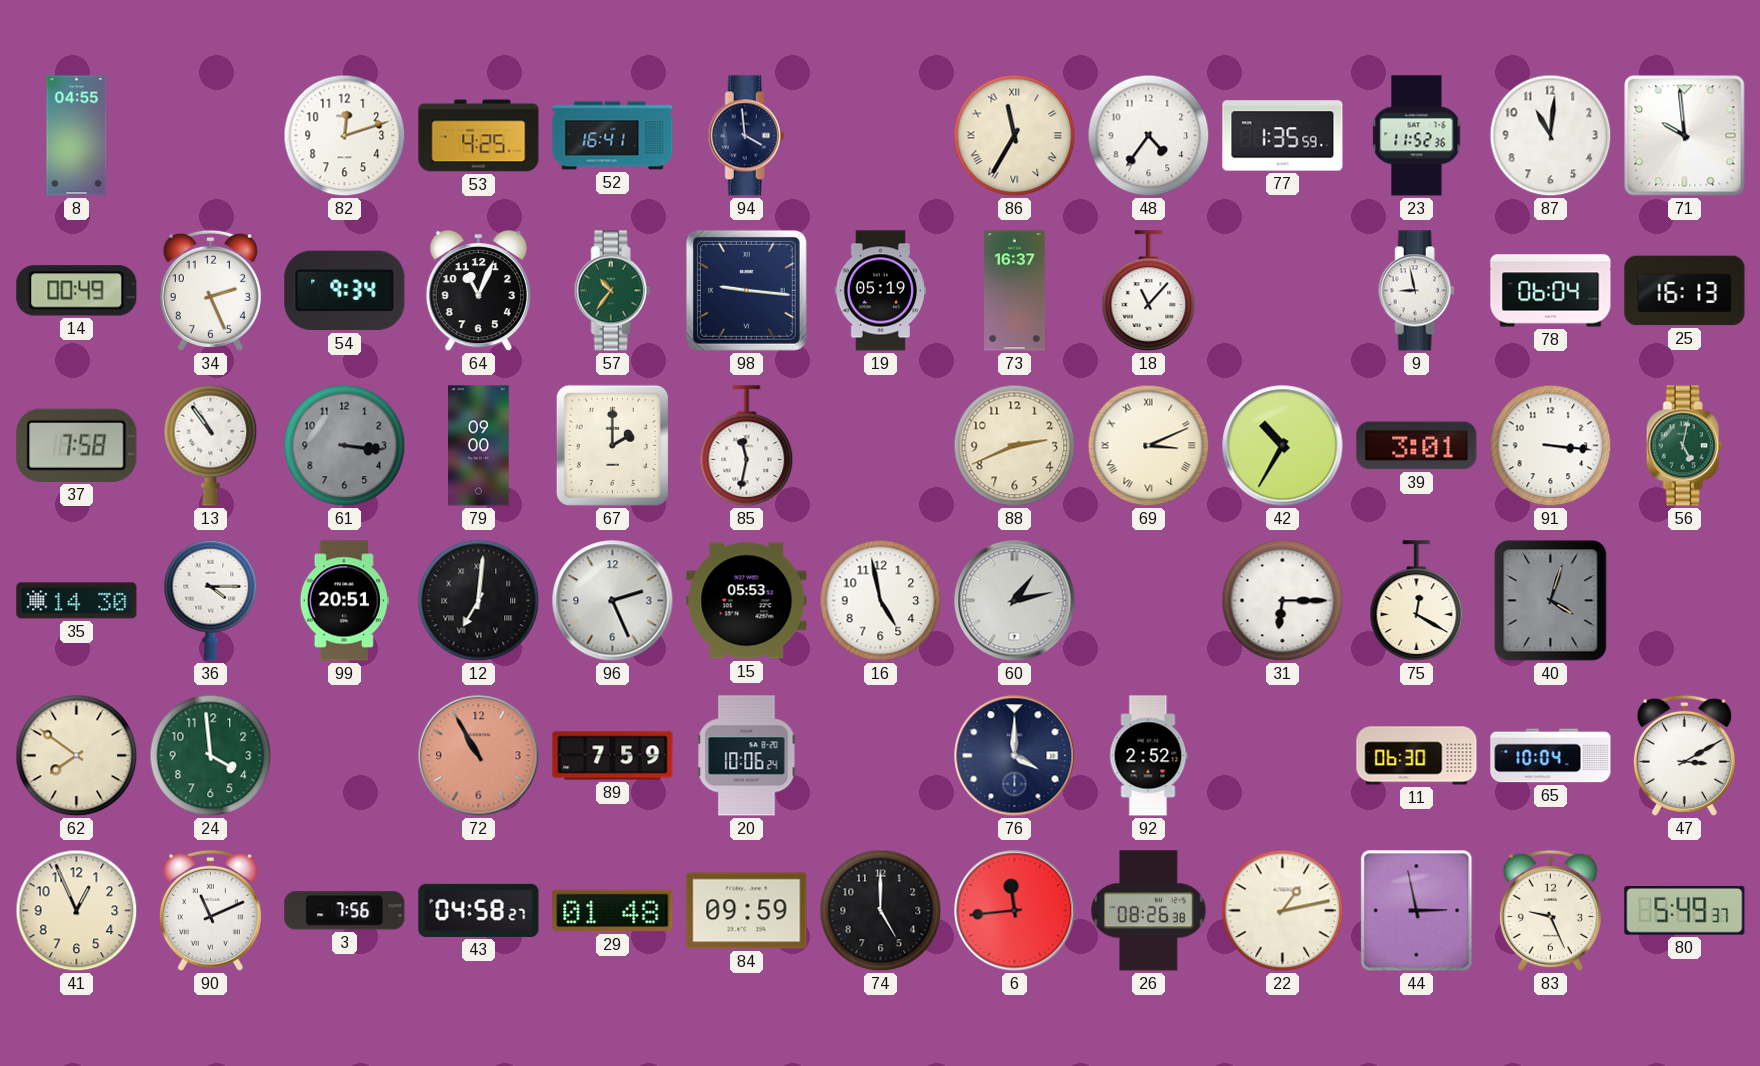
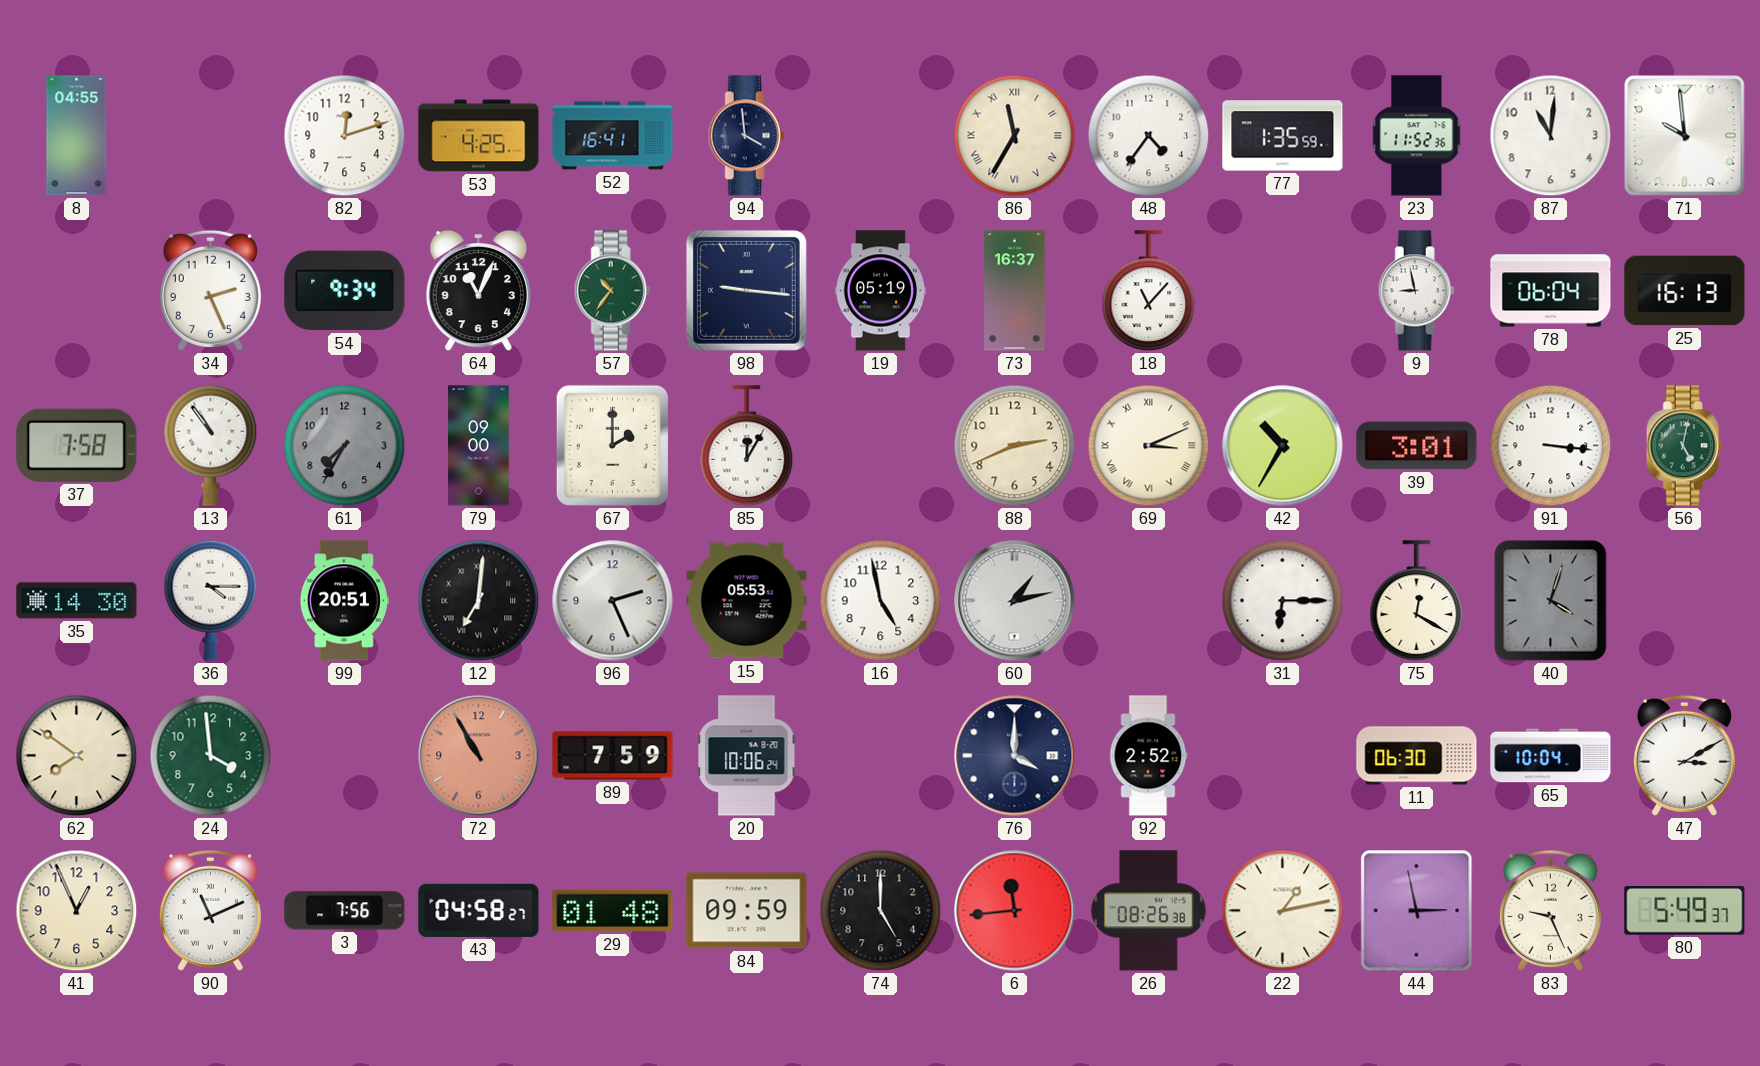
14: 00:49 -> none
61: 3:16 -> 7:35
85: 11:32 -> 12:05
